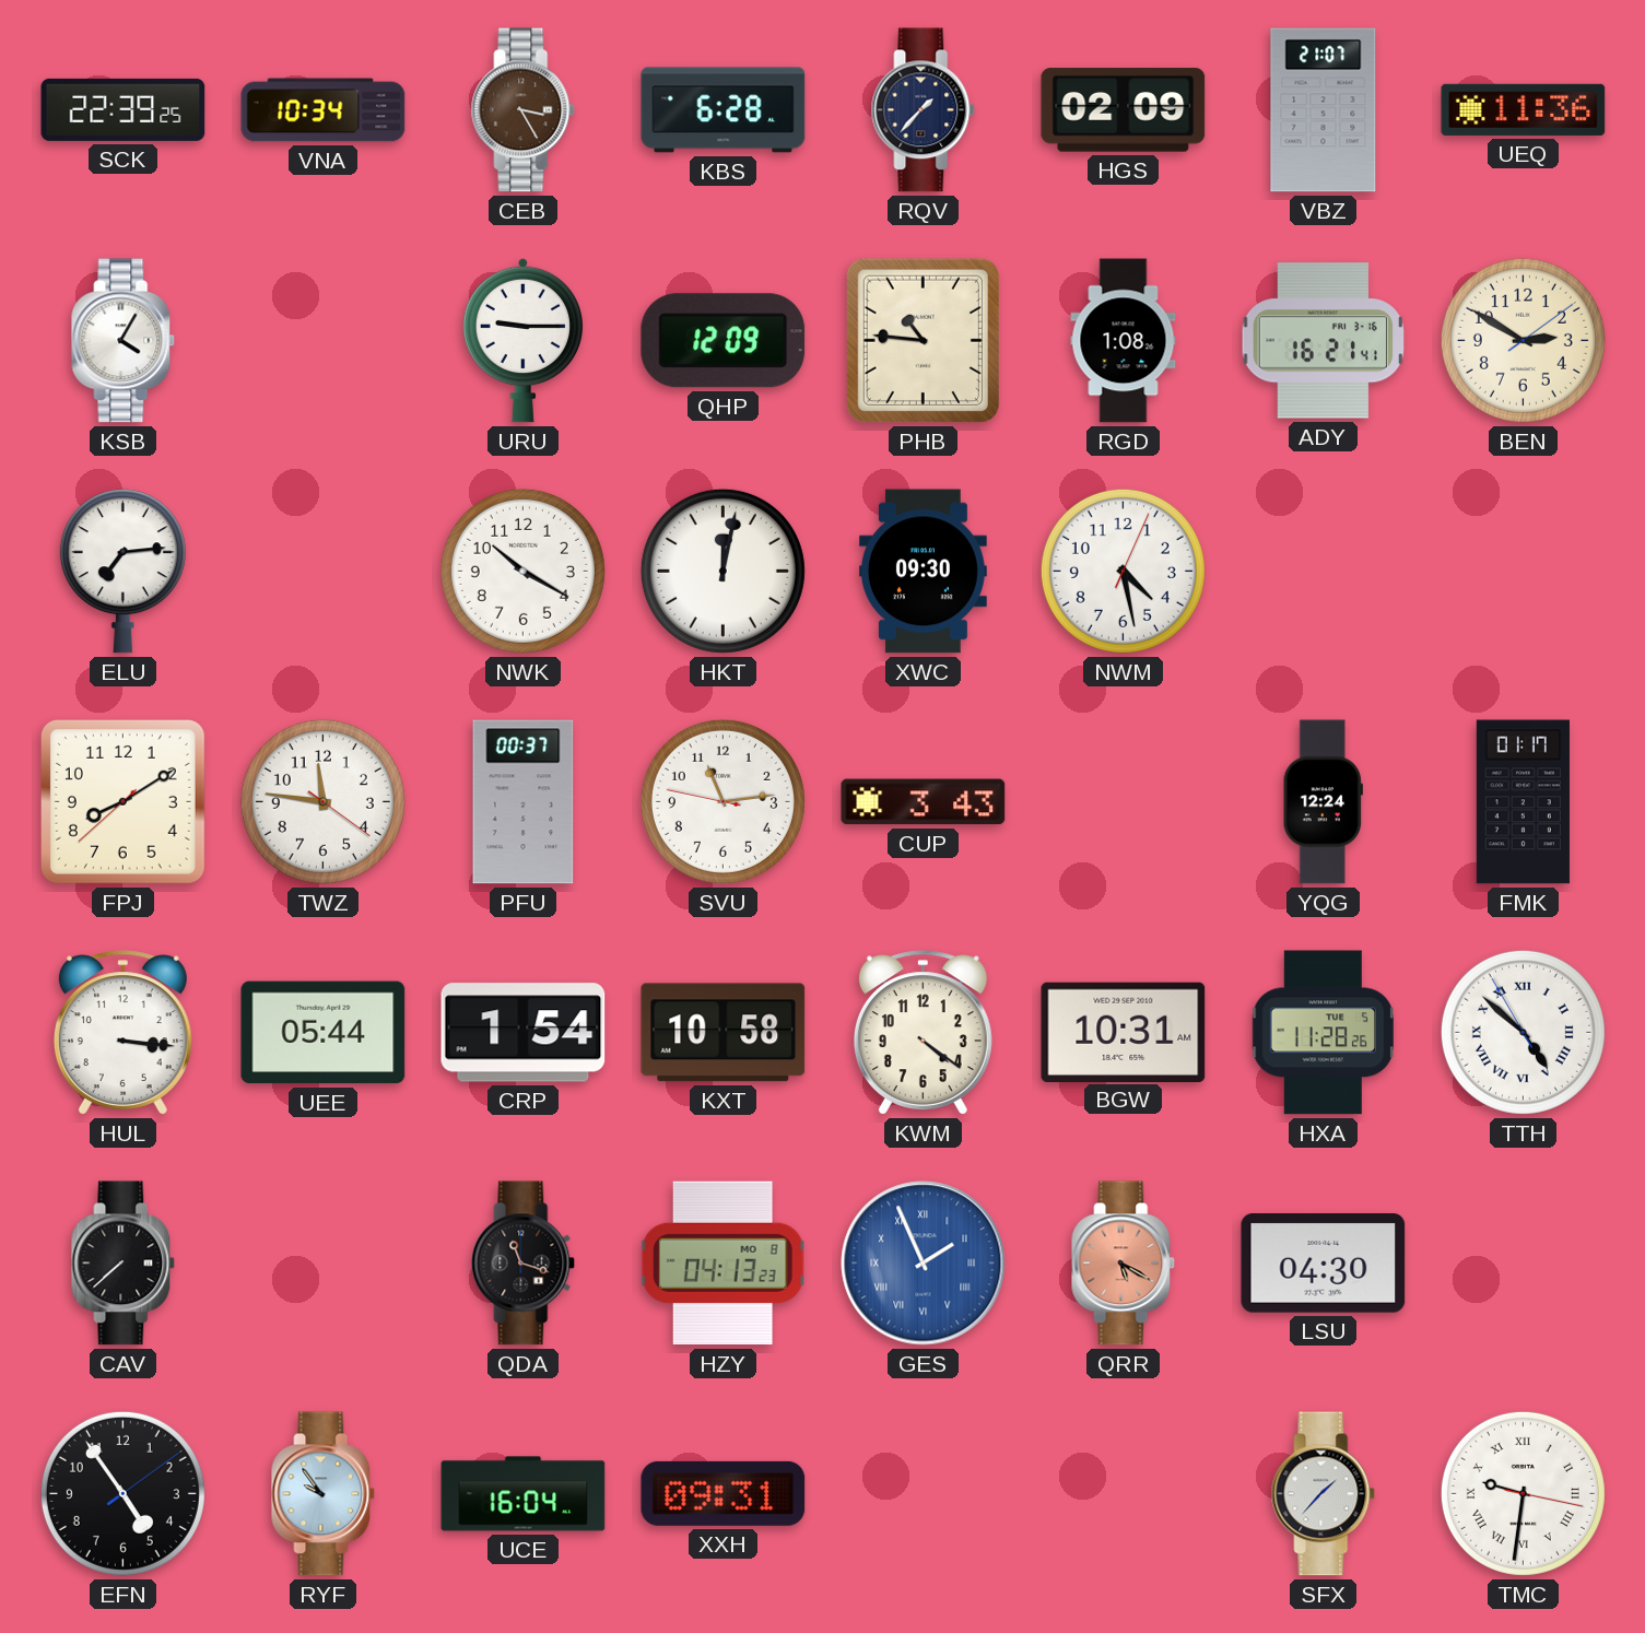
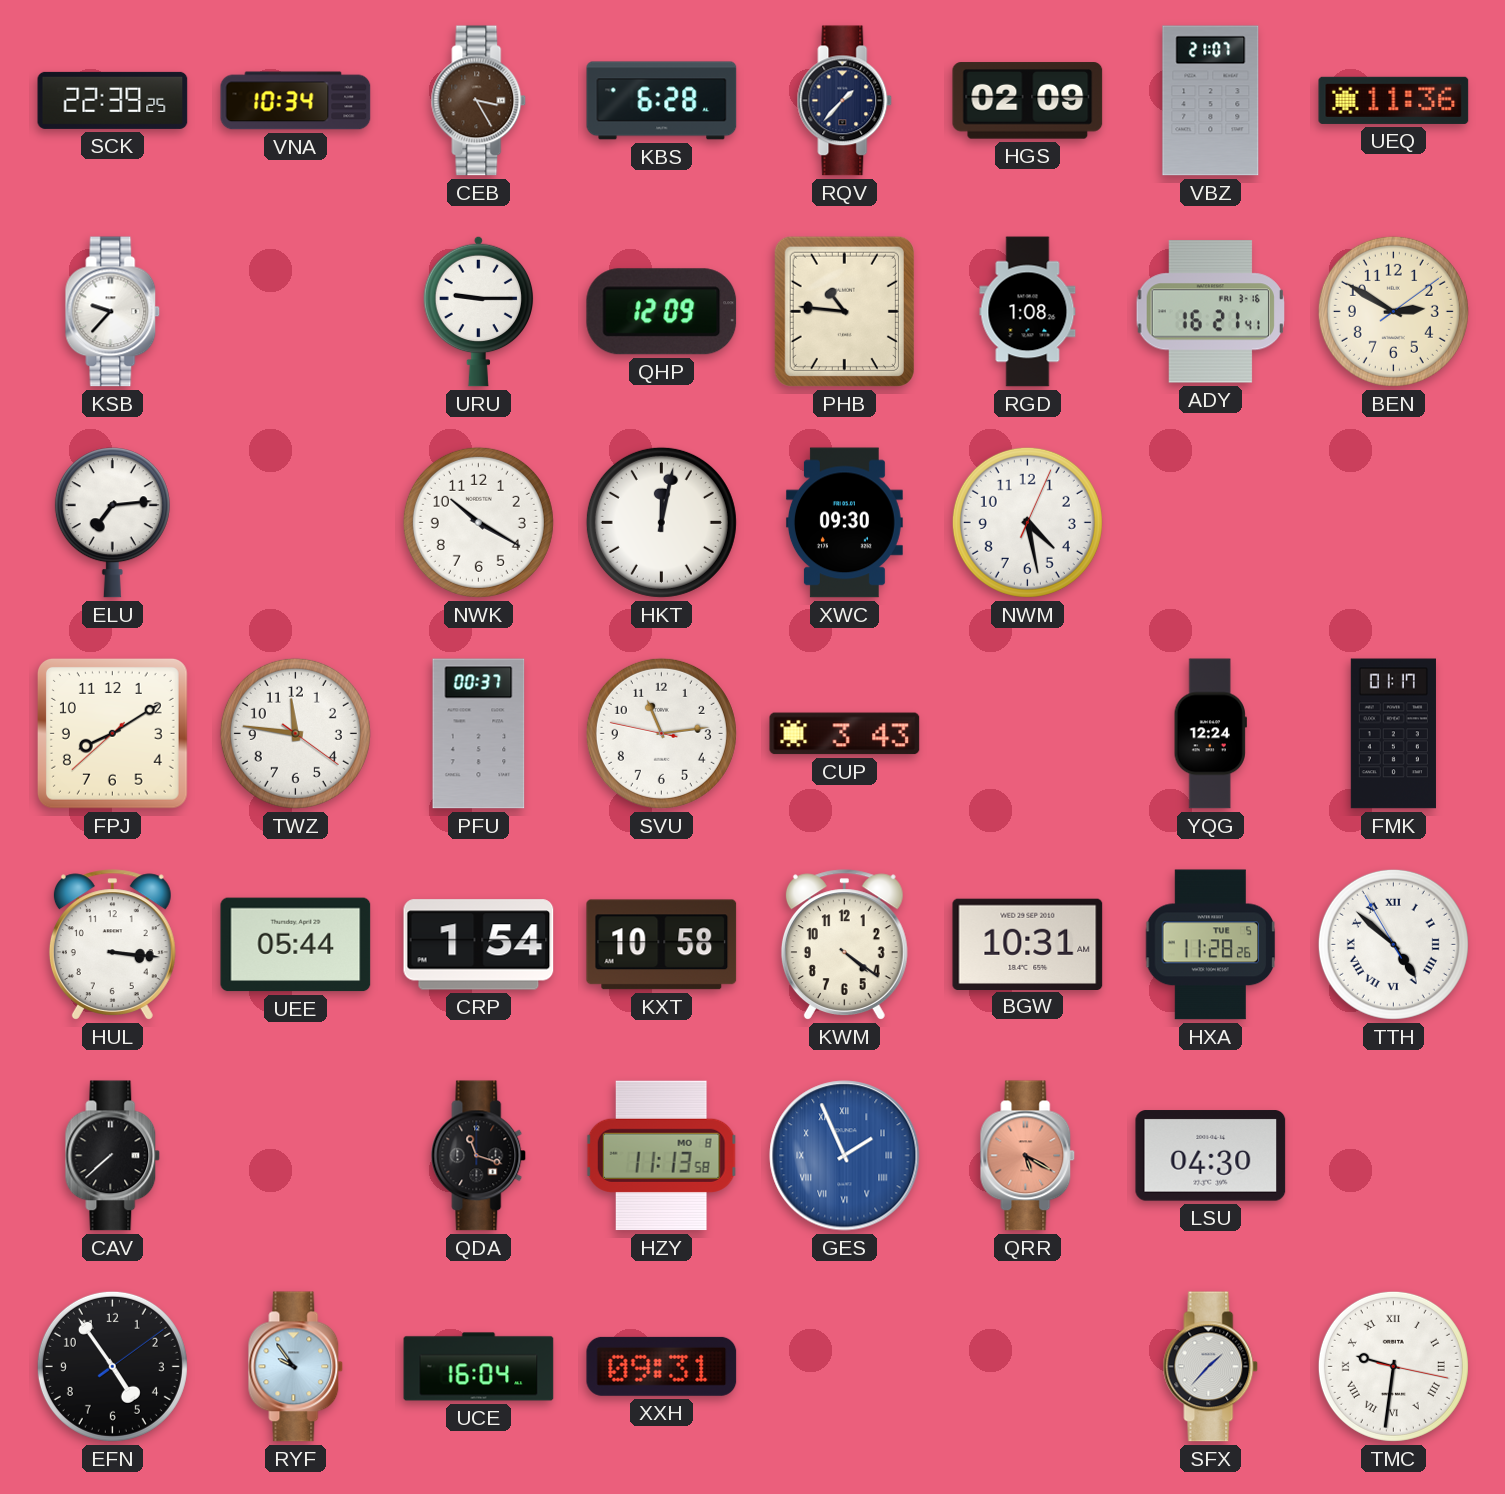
KSB: 4:05 -> 9:37
HZY: 04:13 -> 11:13
